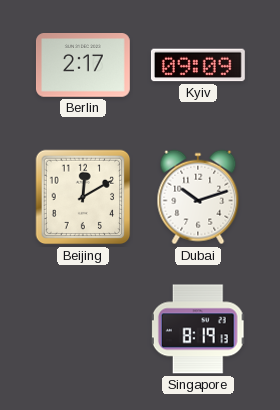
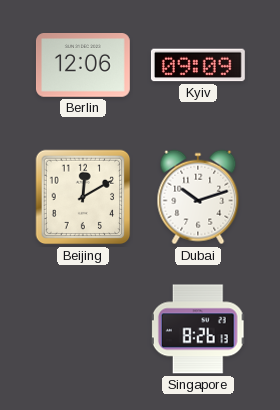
Berlin: 2:17 -> 12:06
Singapore: 8:19 -> 8:26
